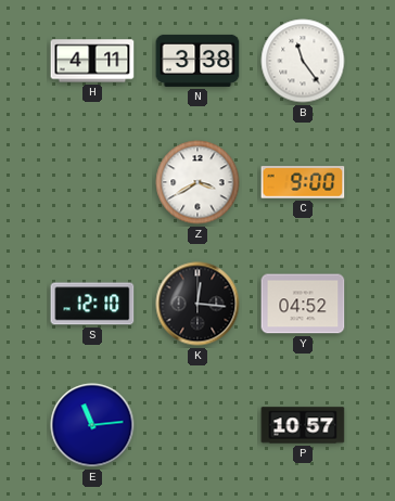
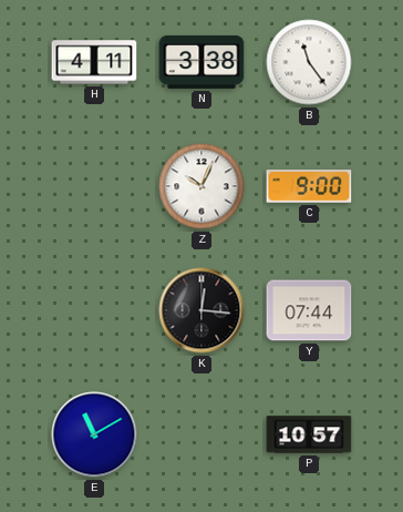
Z: 3:40 -> 10:04
S: 12:10 -> none
Y: 04:52 -> 07:44
E: 11:14 -> 11:10
